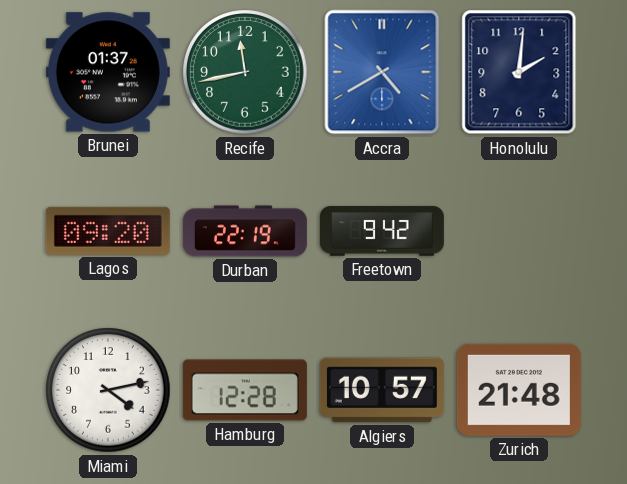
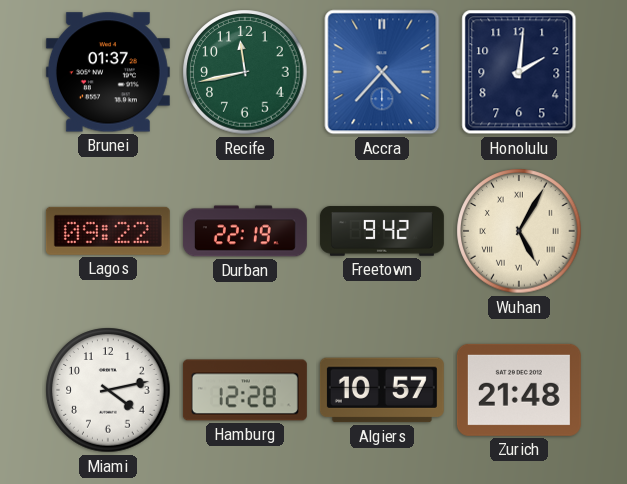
Accra: 4:40 -> 4:37
Lagos: 09:20 -> 09:22
Wuhan: none -> 5:05
